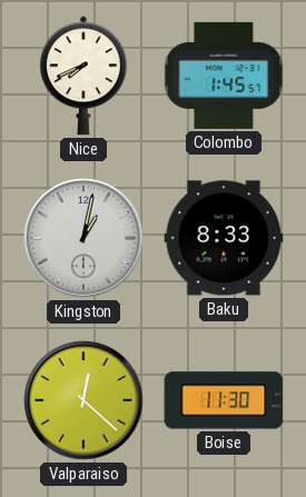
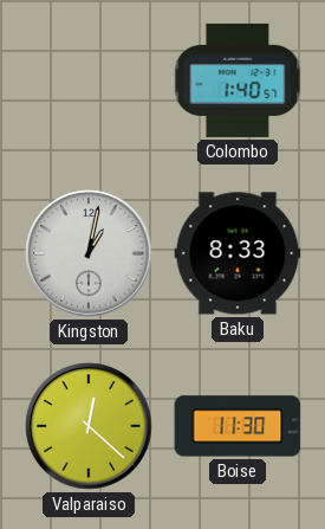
Nice: 7:41 -> none
Colombo: 1:45 -> 1:40
